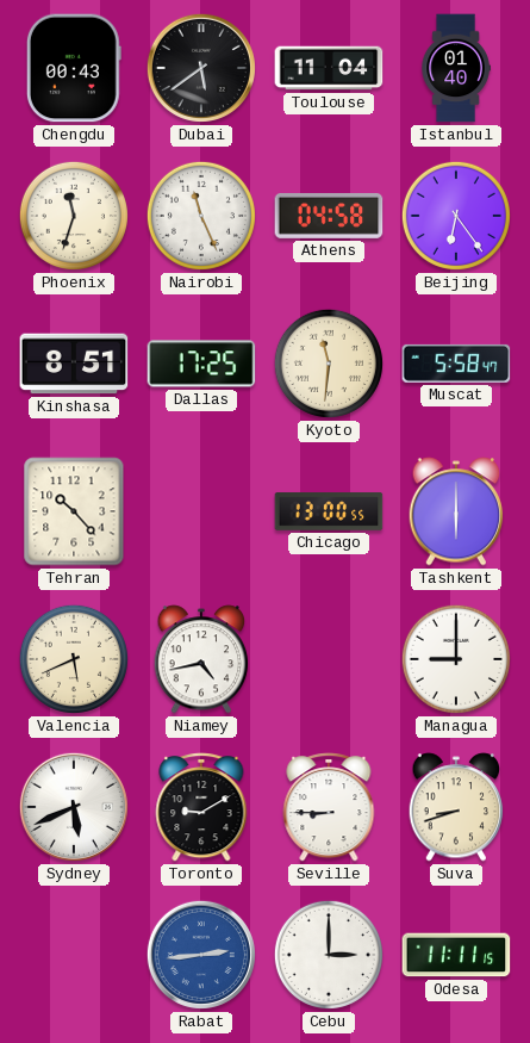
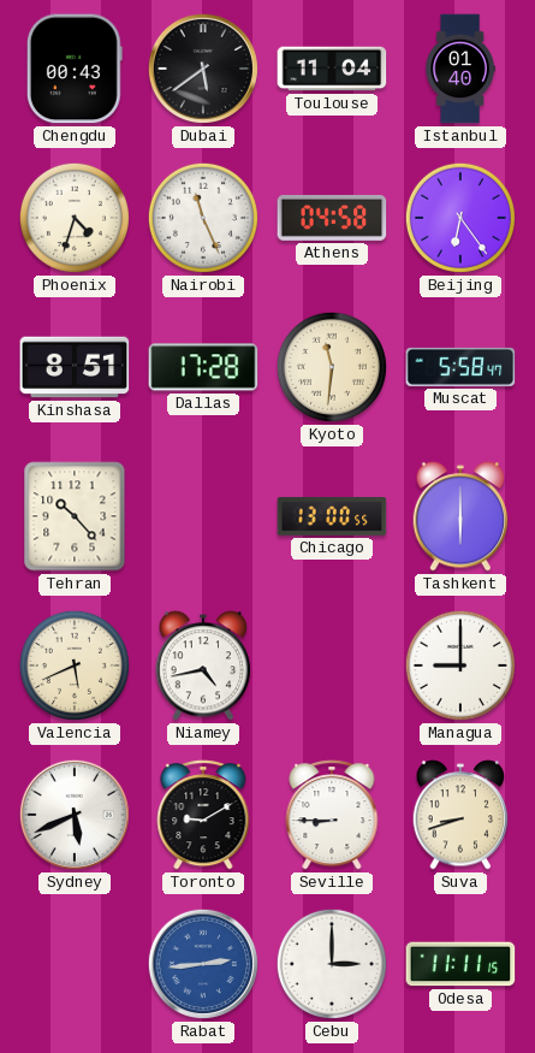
Phoenix: 11:33 -> 4:33
Dallas: 17:25 -> 17:28
